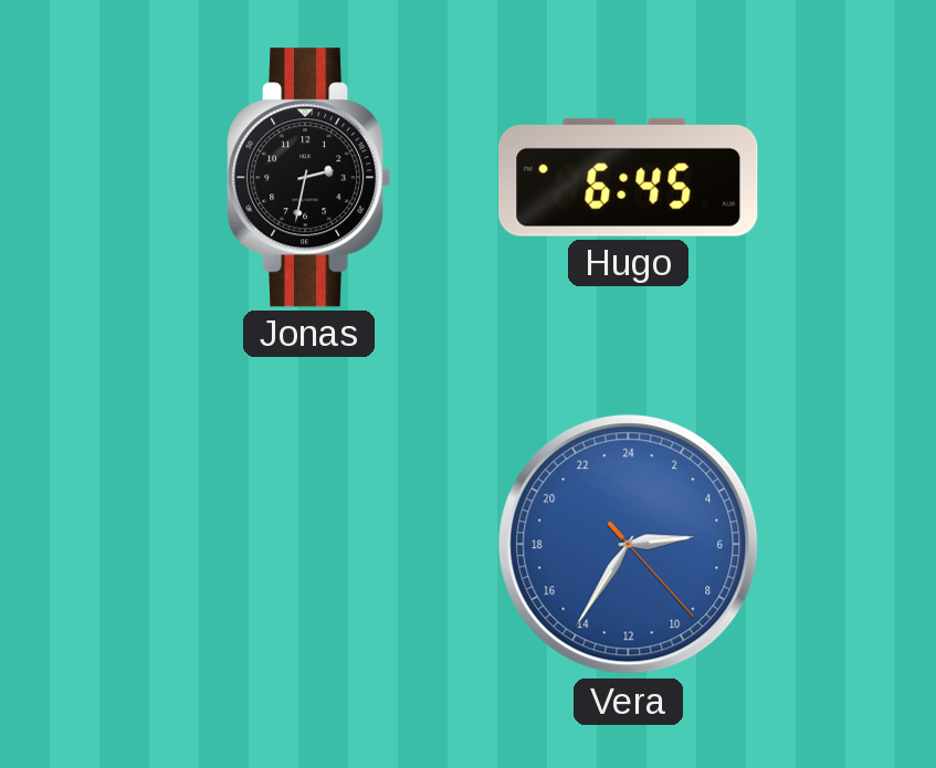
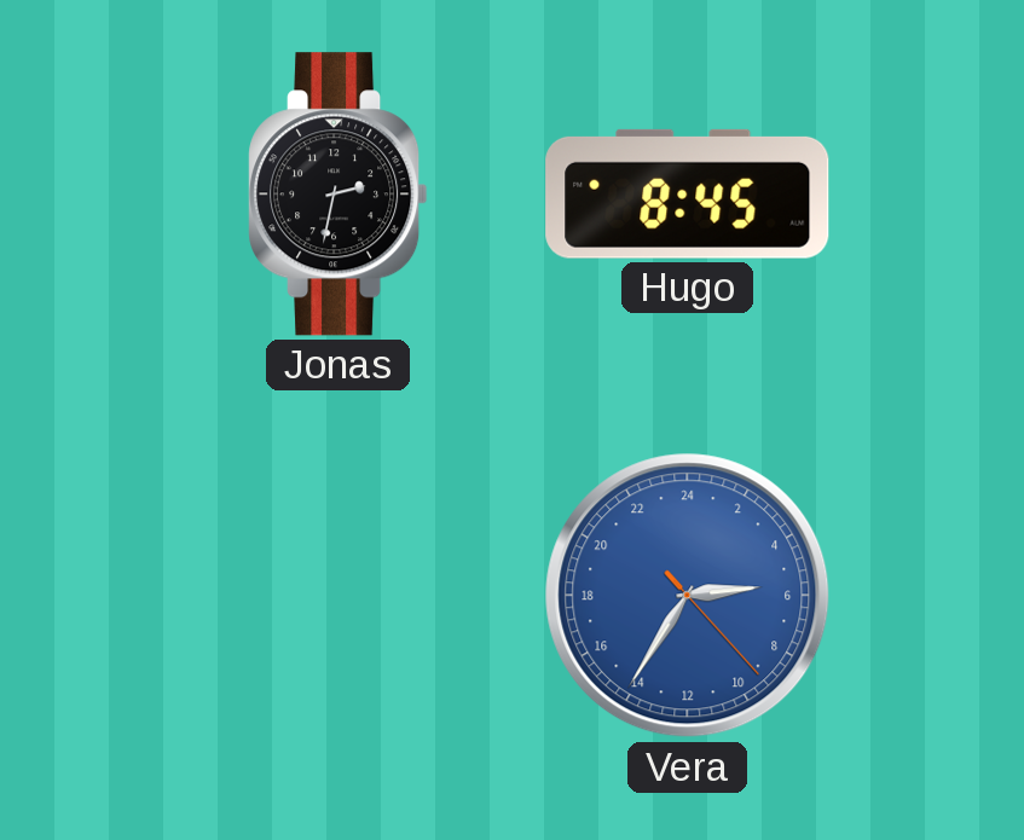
Hugo: 6:45 -> 8:45
